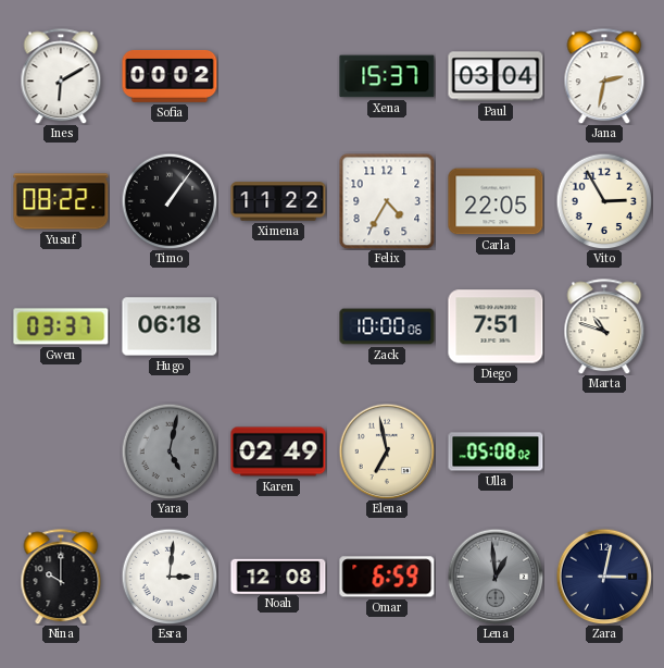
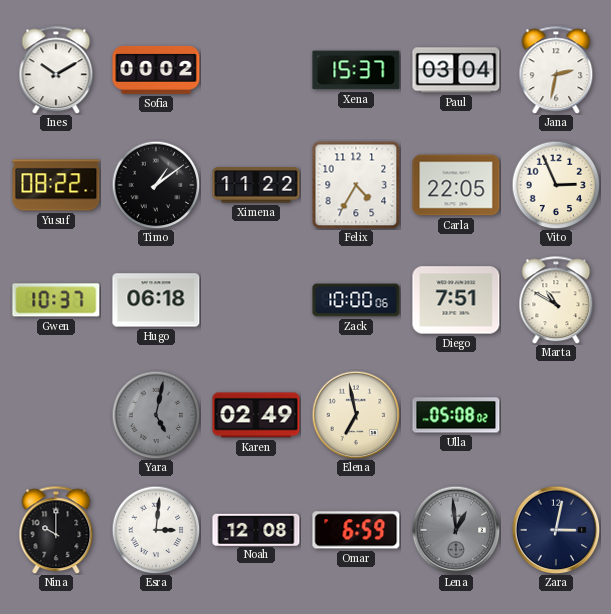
Ines: 6:10 -> 10:10
Timo: 1:06 -> 1:09
Vito: 2:55 -> 2:56
Gwen: 03:37 -> 10:37
Marta: 10:48 -> 10:50
